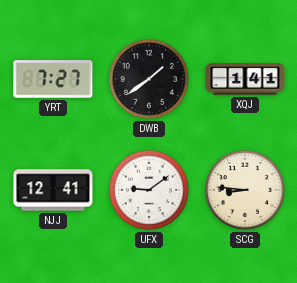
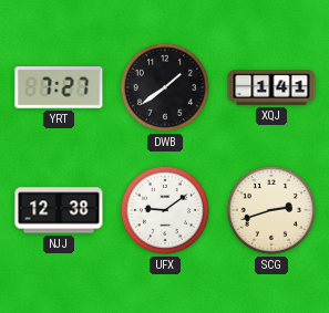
NJJ: 12:41 -> 12:38
SCG: 8:46 -> 2:42
